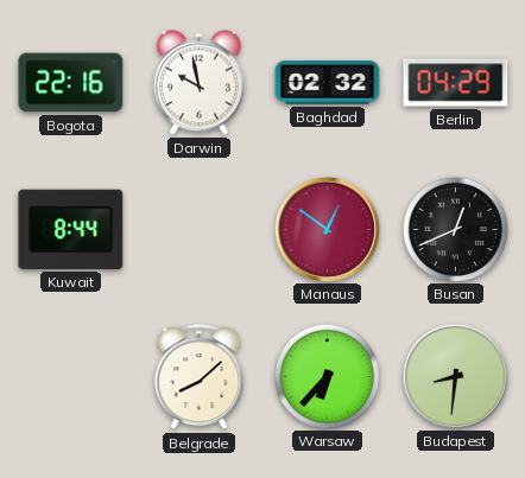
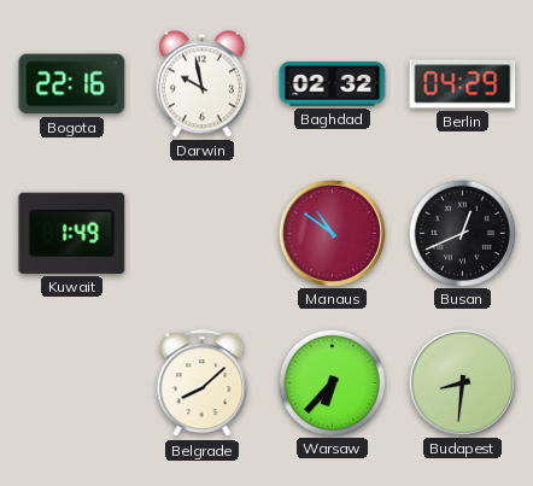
Kuwait: 8:44 -> 1:49
Manaus: 12:51 -> 10:51
